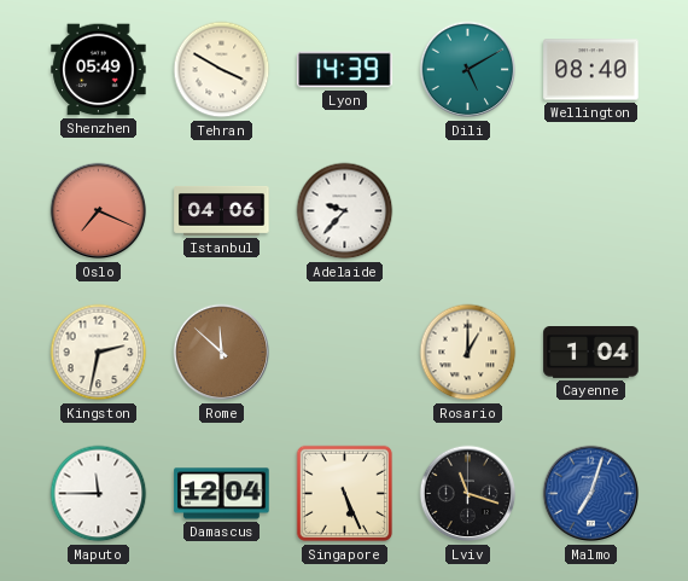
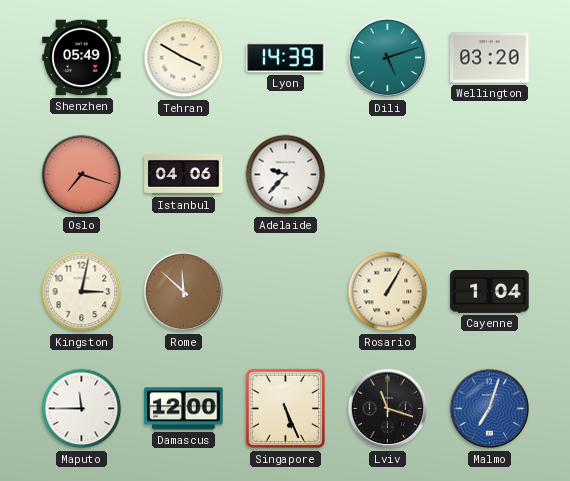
Dili: 5:10 -> 5:12
Wellington: 08:40 -> 03:20
Oslo: 7:19 -> 7:18
Kingston: 2:32 -> 3:02
Rosario: 1:00 -> 1:05
Damascus: 12:04 -> 12:00
